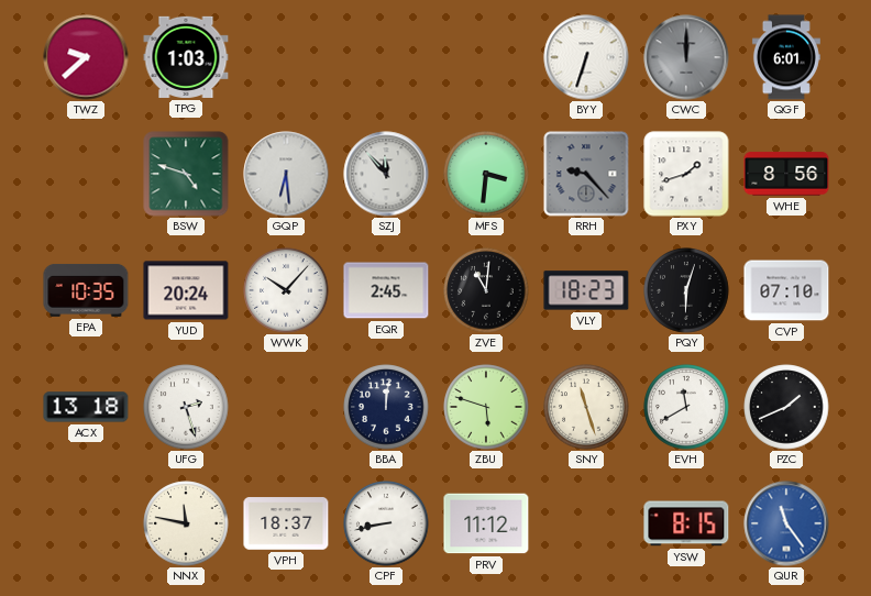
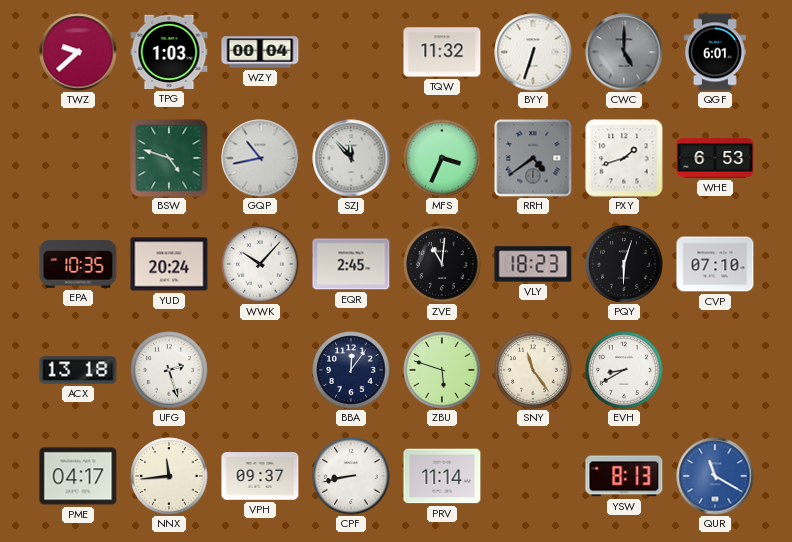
WZY: none -> 00:04
TQW: none -> 11:32
CWC: 12:00 -> 5:00
GQP: 6:29 -> 10:43
MFS: 3:31 -> 3:34
RRH: 9:23 -> 4:39
WHE: 8:56 -> 6:53
BBA: 12:01 -> 12:06
SNY: 11:27 -> 11:24
EVH: 11:40 -> 8:40
PZC: 1:41 -> none
PME: none -> 04:17
NNX: 11:47 -> 11:44
VPH: 18:37 -> 09:37
PRV: 11:12 -> 11:14
YSW: 8:15 -> 8:13
QUR: 11:24 -> 11:20
